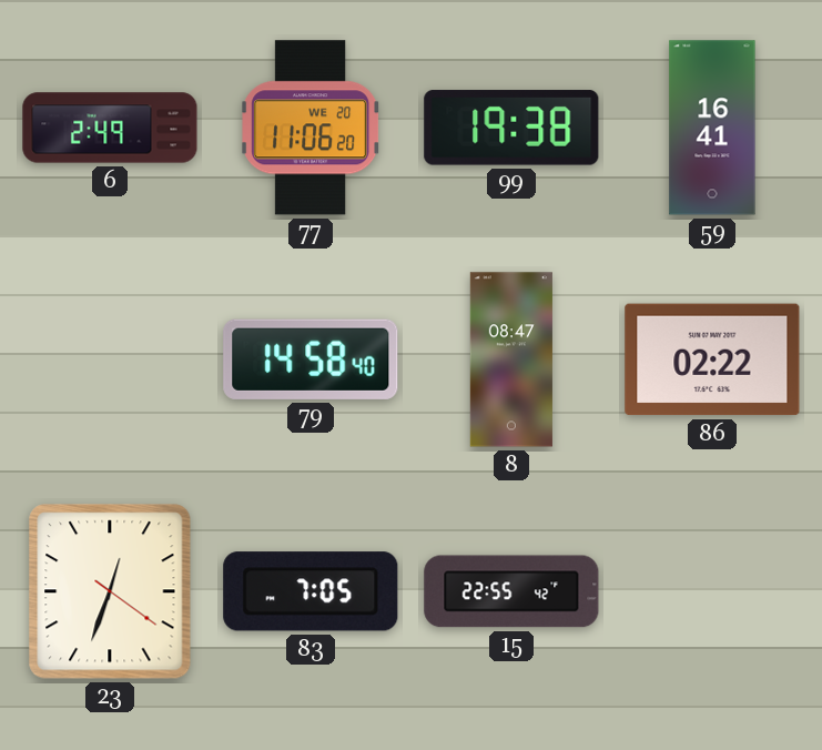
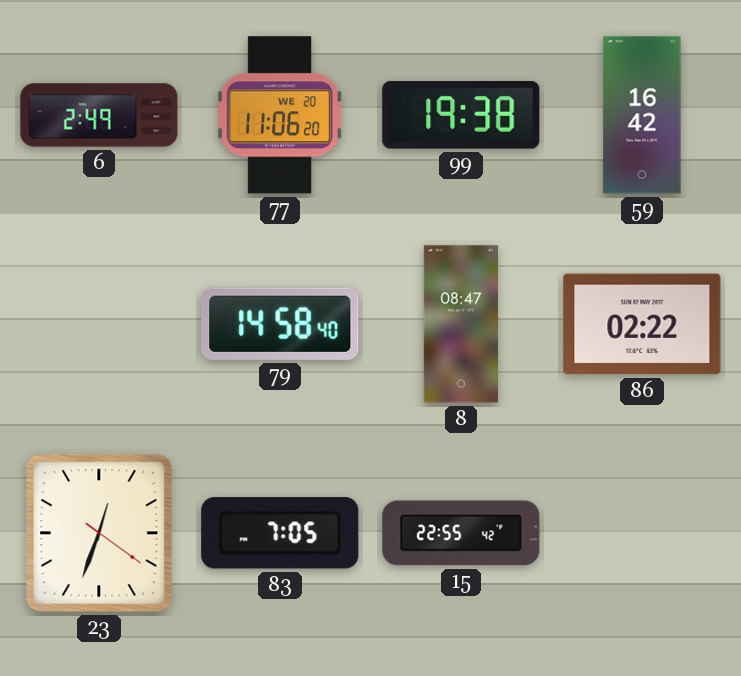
59: 16:41 -> 16:42
